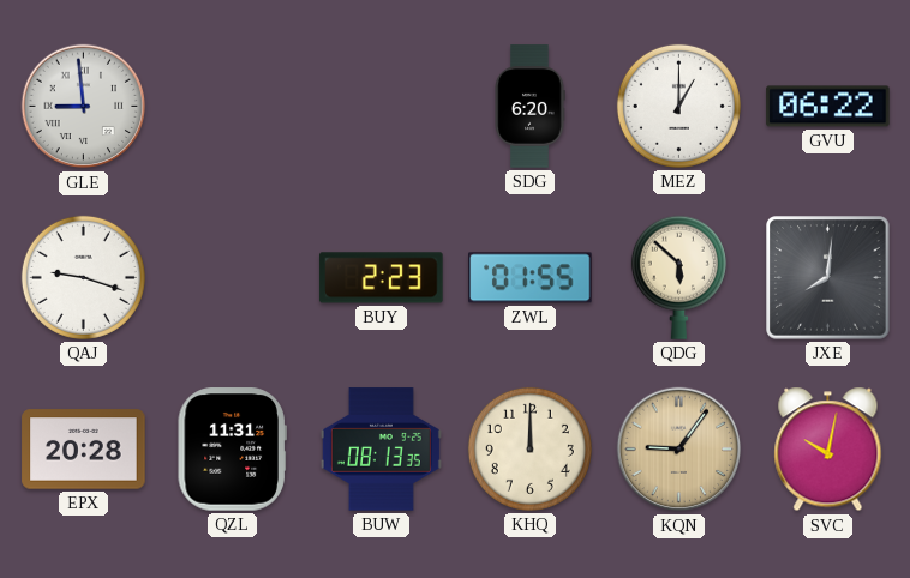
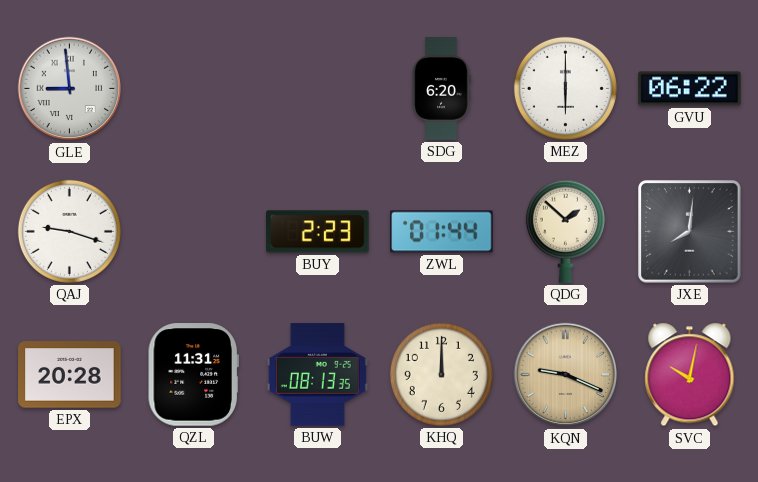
MEZ: 1:00 -> 6:00
ZWL: 01:55 -> 01:44
QDG: 5:52 -> 1:52
KQN: 9:06 -> 9:19
